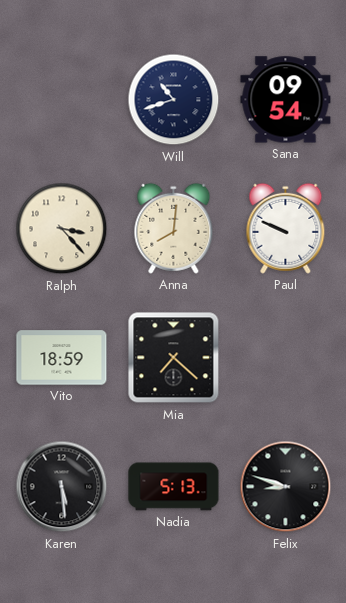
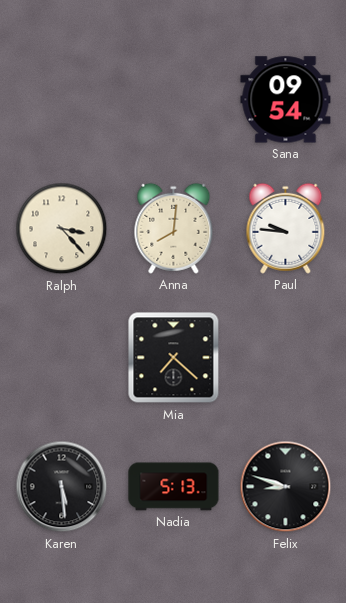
Will: 10:42 -> none
Paul: 9:49 -> 9:46
Vito: 18:59 -> none
